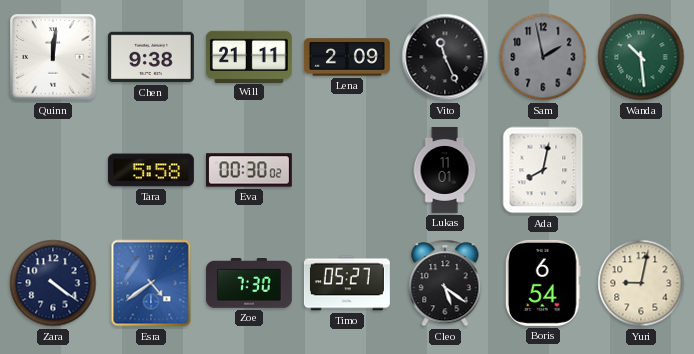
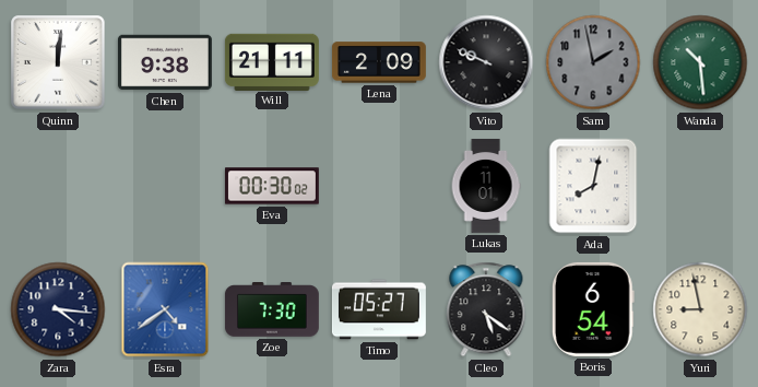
Vito: 11:26 -> 9:49
Tara: 5:58 -> none
Zara: 4:21 -> 4:16
Yuri: 9:02 -> 8:58
